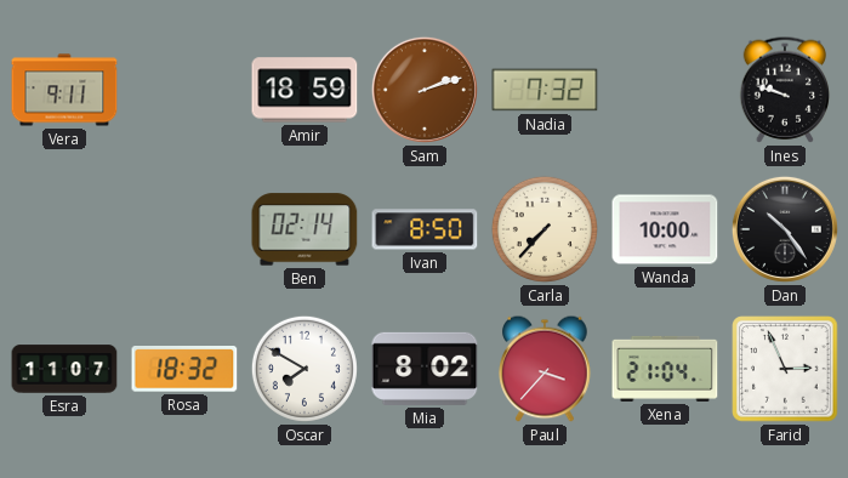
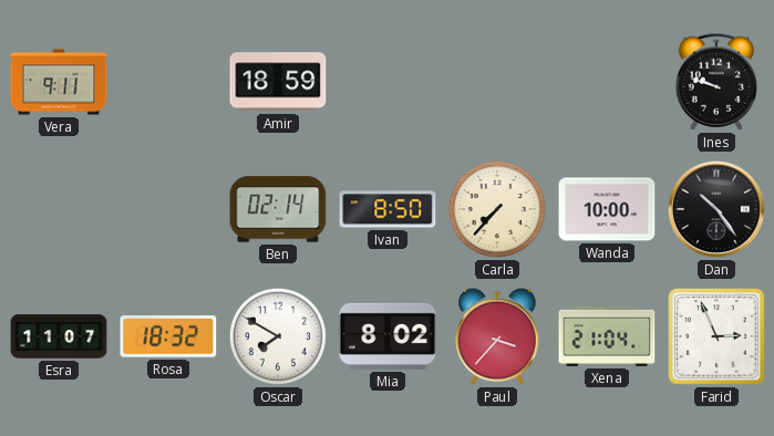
Sam: 2:12 -> none
Nadia: 7:32 -> none
